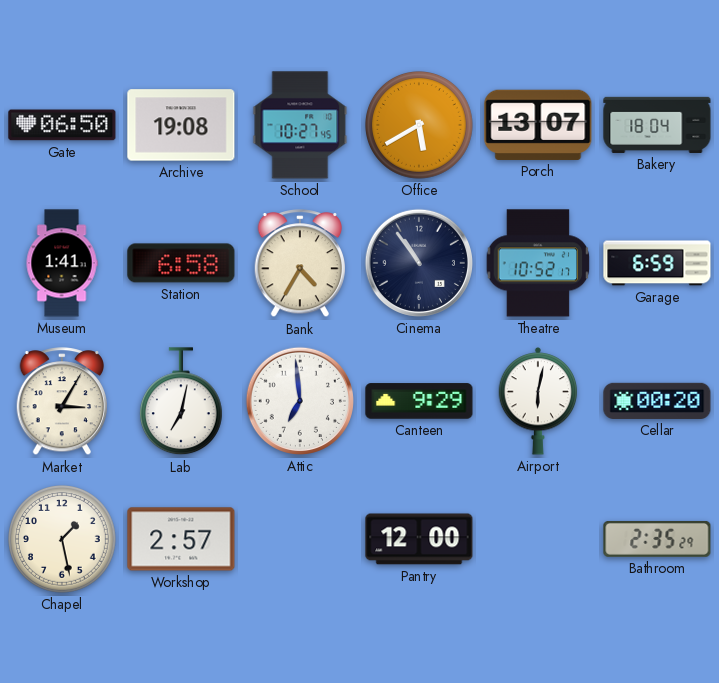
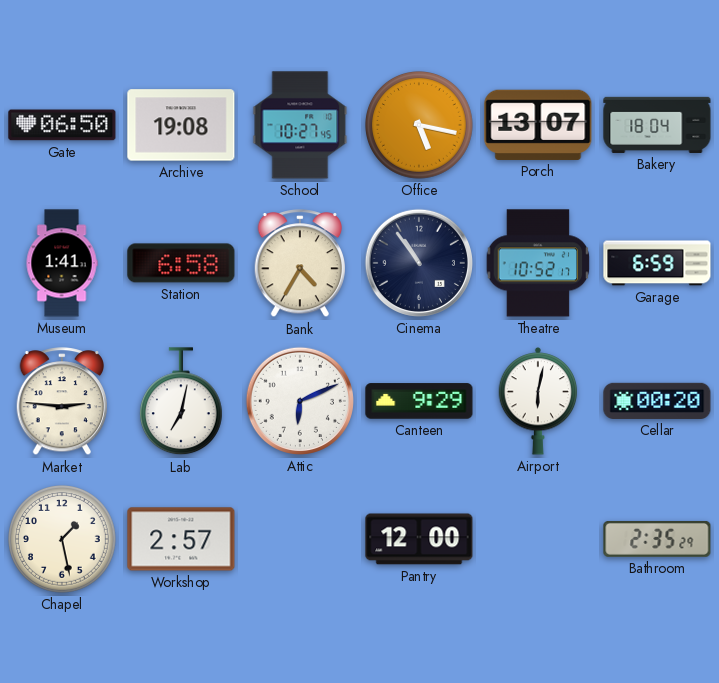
Office: 5:40 -> 5:17
Market: 3:05 -> 2:46
Attic: 6:59 -> 6:11
